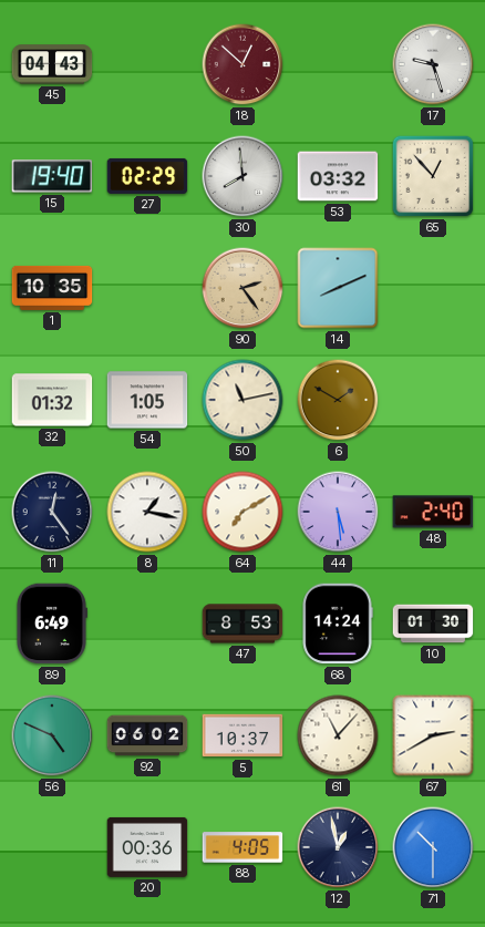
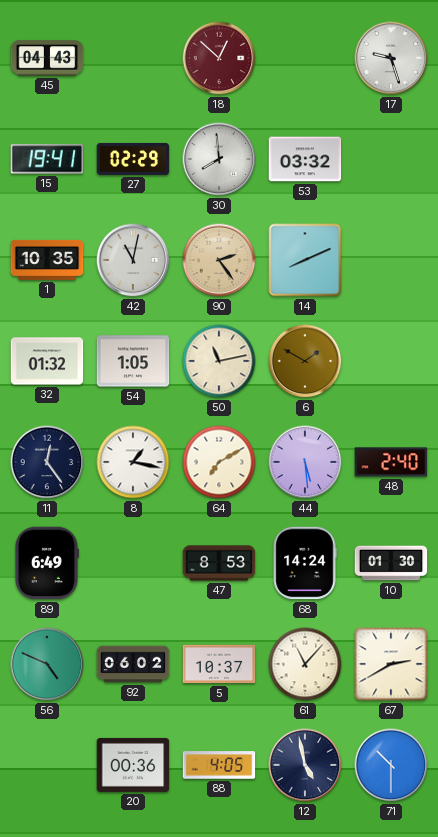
15: 19:40 -> 19:41
65: 12:53 -> none
42: none -> 11:02
12: 12:58 -> 4:58
